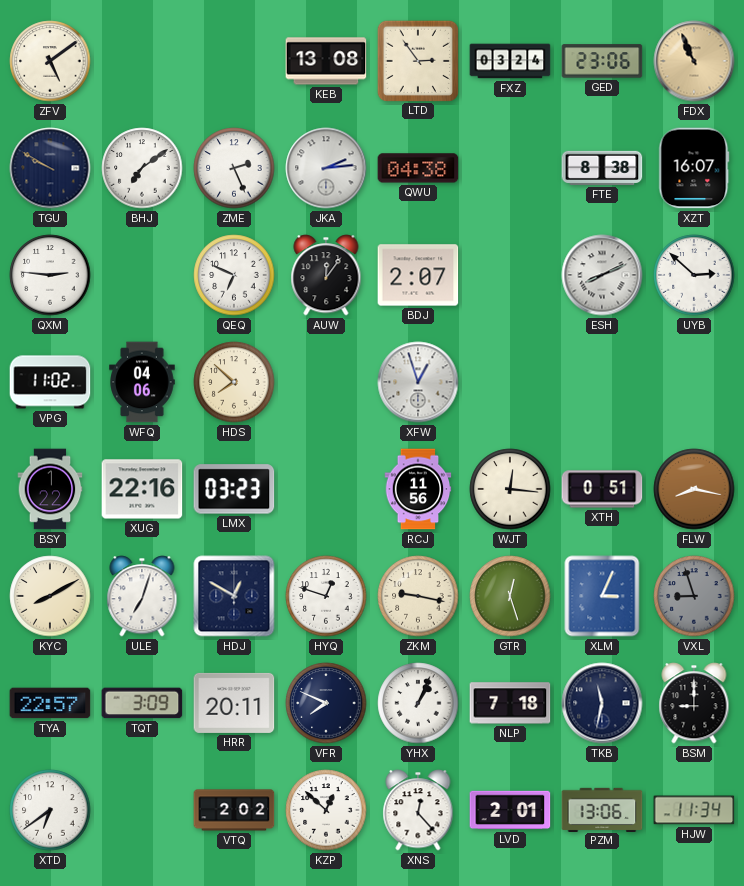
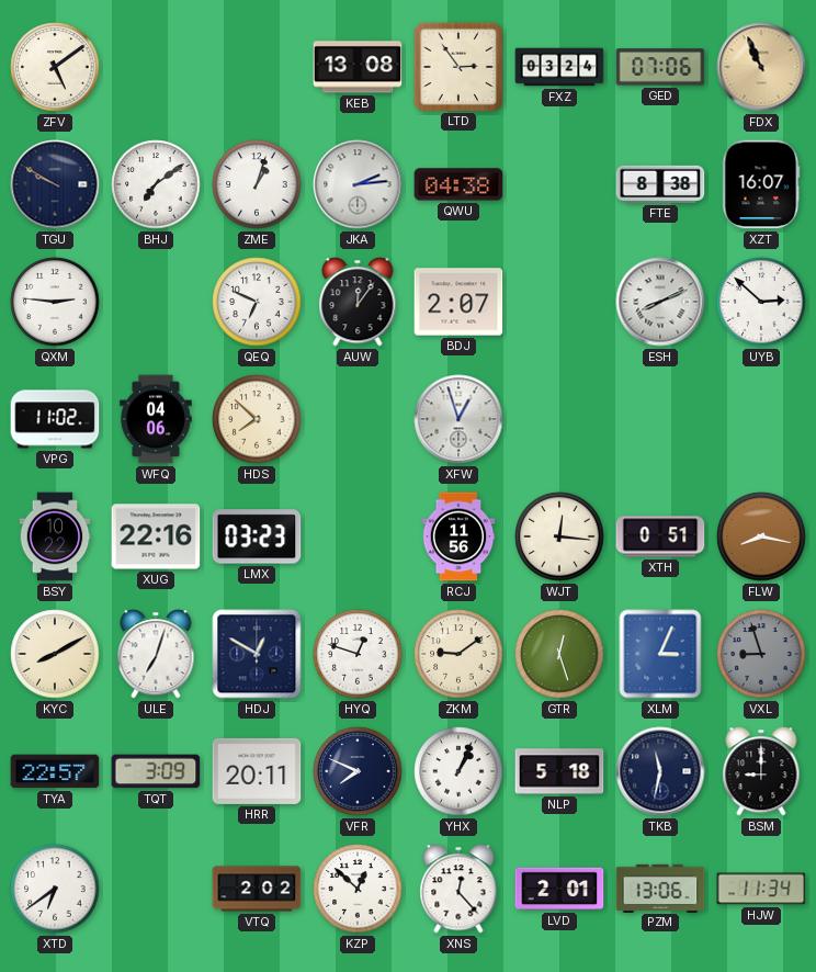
GED: 23:06 -> 07:06
ZME: 2:26 -> 1:03
BSY: 1:22 -> 10:22
ZKM: 9:17 -> 9:09
NLP: 7:18 -> 5:18
